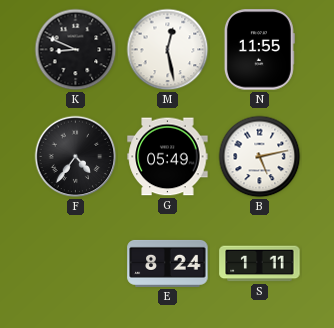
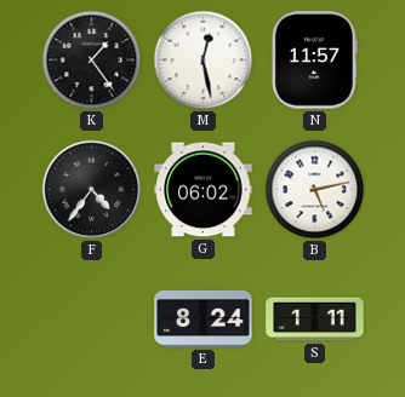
K: 8:49 -> 1:24
N: 11:55 -> 11:57
G: 05:49 -> 06:02
